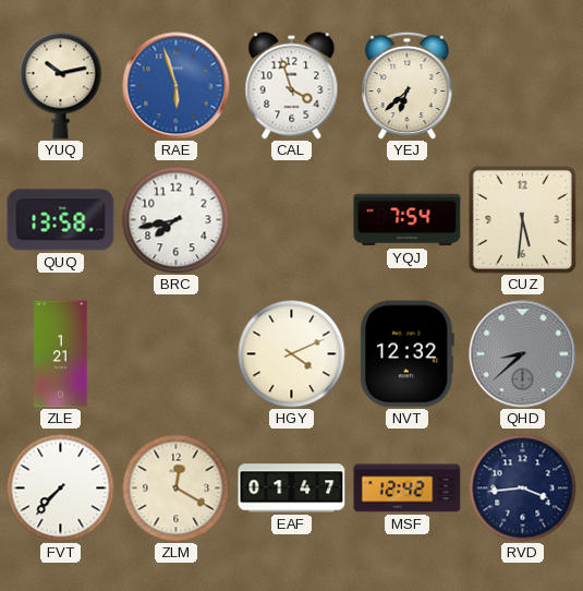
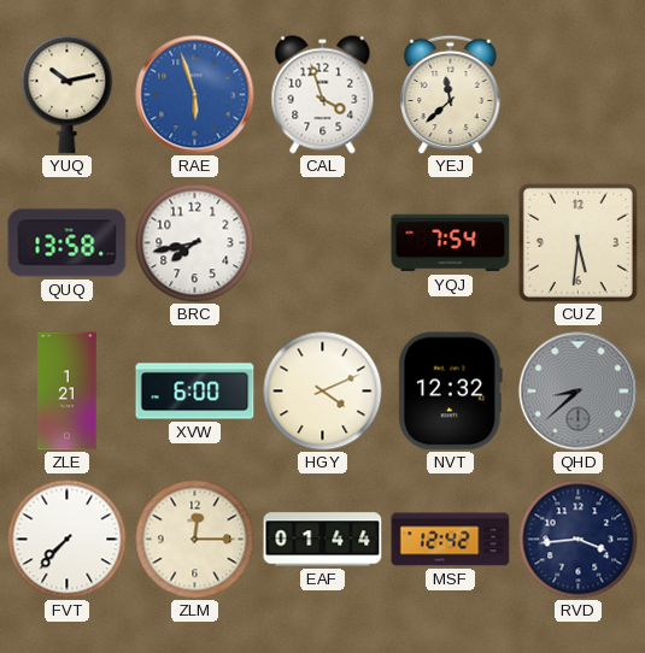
YEJ: 6:38 -> 11:38
XVW: none -> 6:00
ZLM: 12:20 -> 12:15
EAF: 01:47 -> 01:44
